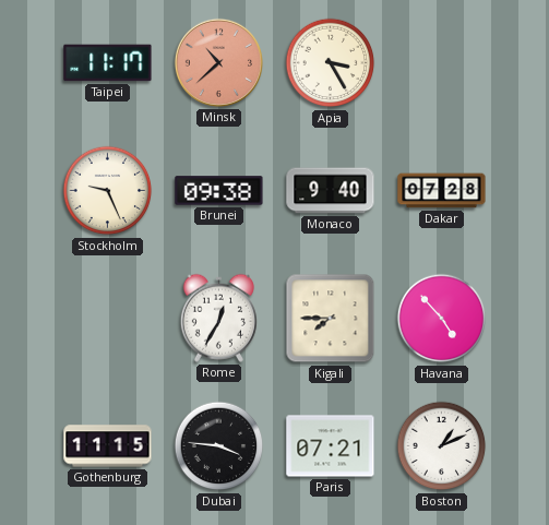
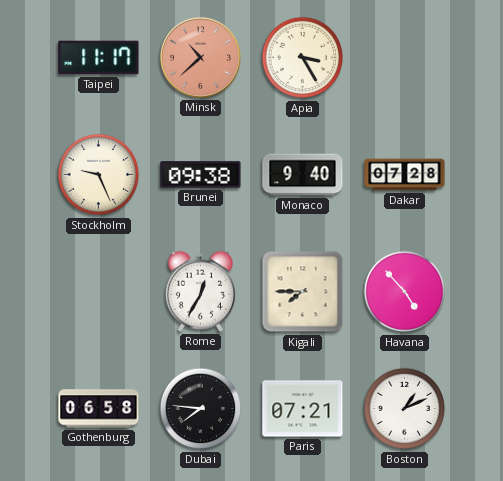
Gothenburg: 11:15 -> 06:58
Dubai: 3:46 -> 7:46
